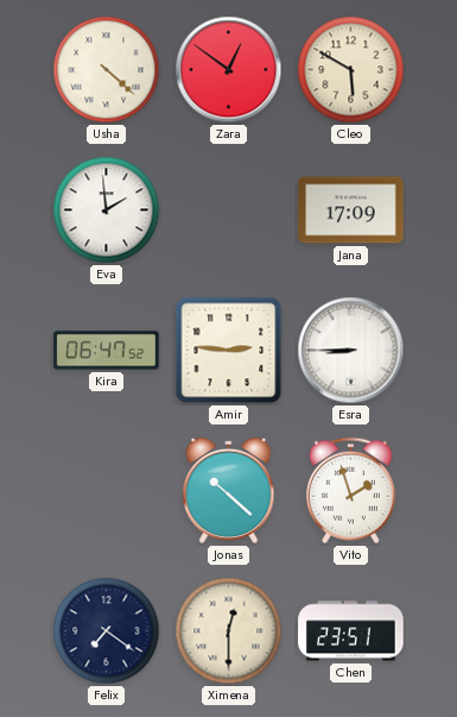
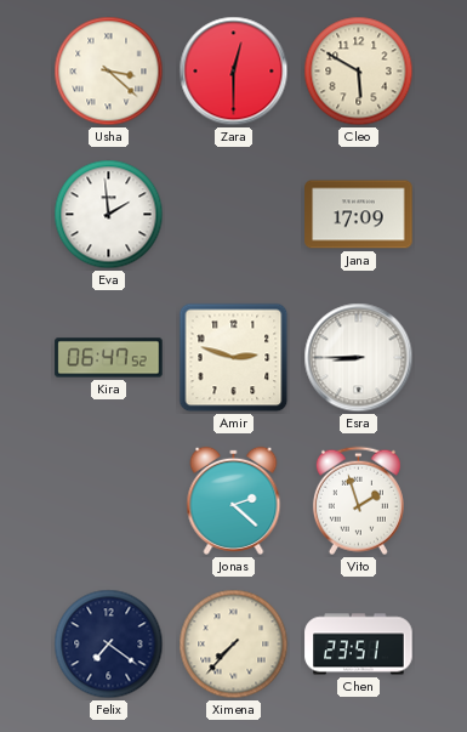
Usha: 4:22 -> 3:22
Zara: 12:51 -> 12:30
Amir: 2:46 -> 2:48
Jonas: 10:22 -> 2:22
Ximena: 12:30 -> 7:37
